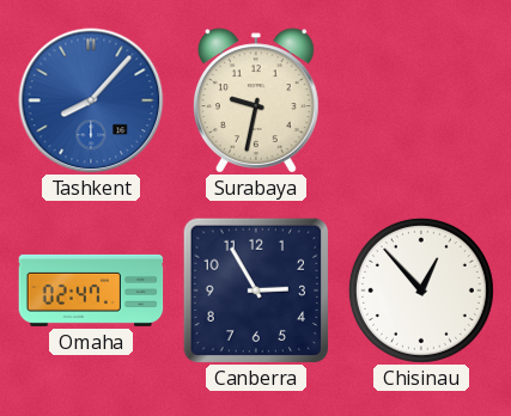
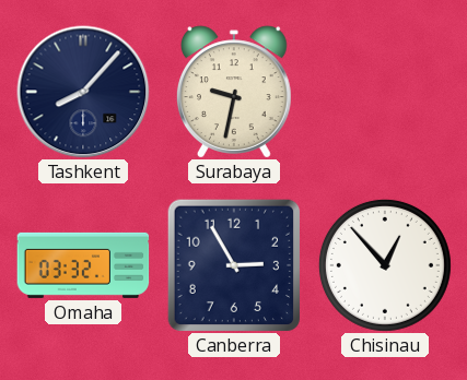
Tashkent dial: blue -> navy
Omaha: 02:47 -> 03:32
